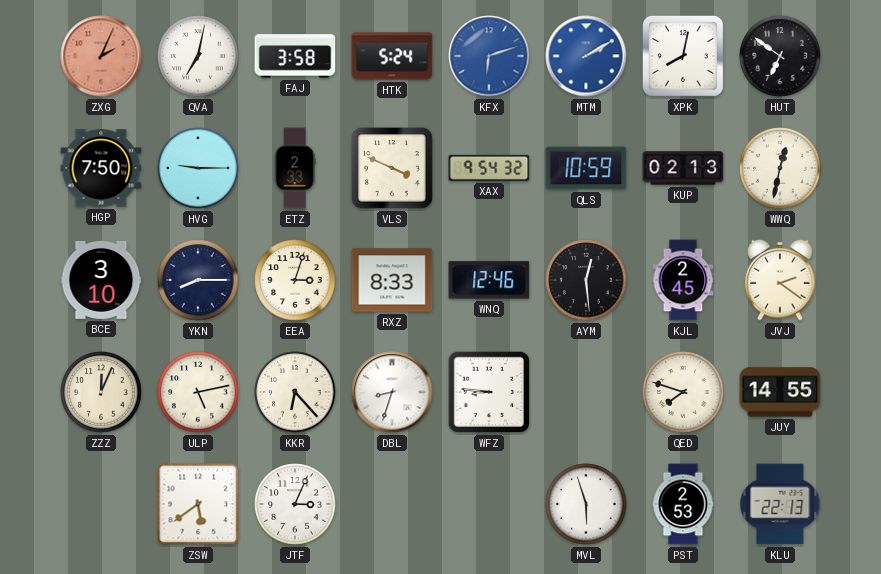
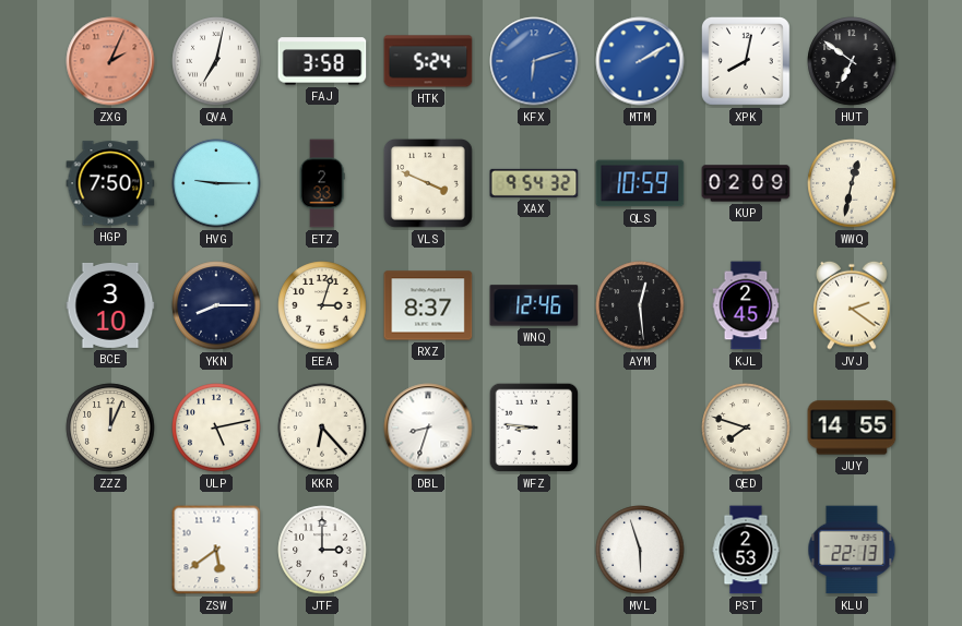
KUP: 02:13 -> 02:09
RXZ: 8:33 -> 8:37
JTF: 3:04 -> 3:00
